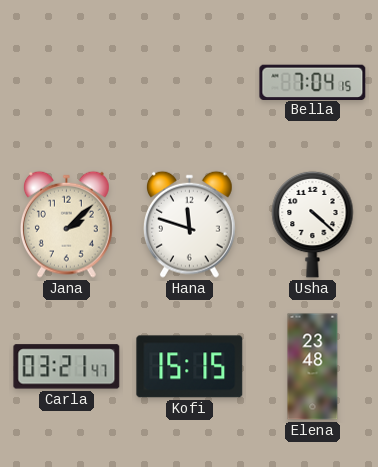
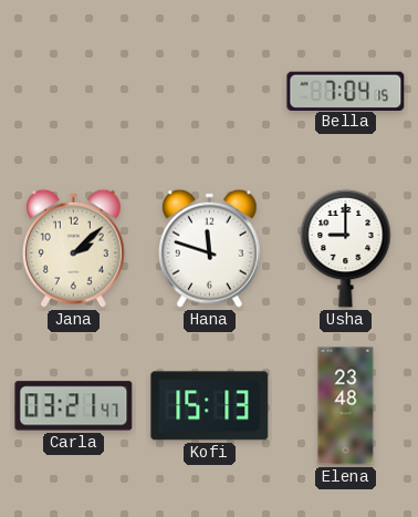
Usha: 4:22 -> 9:00
Kofi: 15:15 -> 15:13
